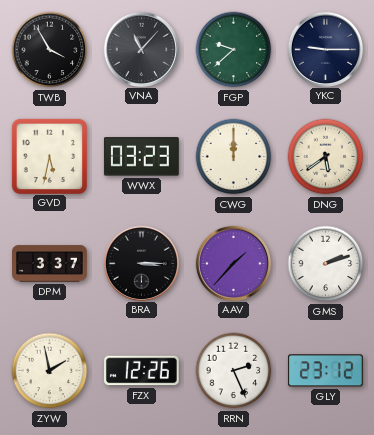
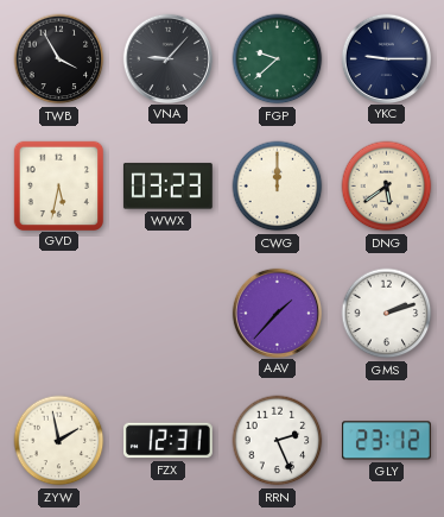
VNA: 11:07 -> 9:07
DPM: 3:37 -> none
BRA: 3:15 -> none
FZX: 12:26 -> 12:31
